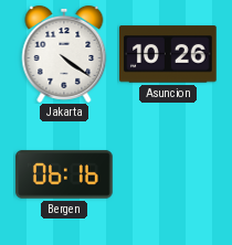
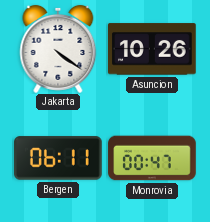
Bergen: 06:16 -> 06:11
Monrovia: none -> 00:47
